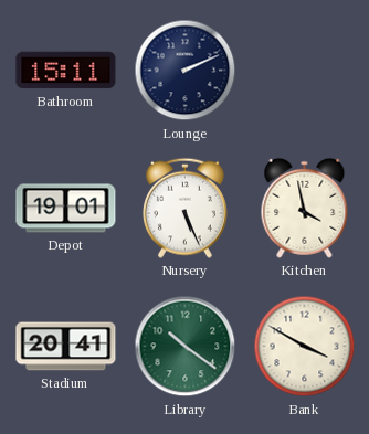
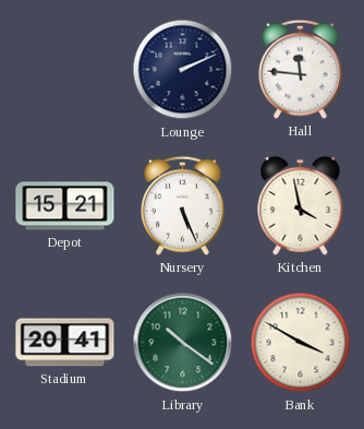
Bathroom: 15:11 -> none
Hall: none -> 11:46
Depot: 19:01 -> 15:21
